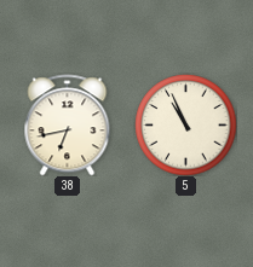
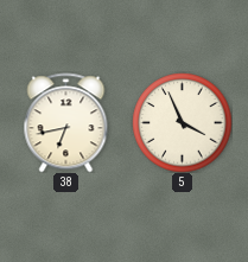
5: 10:56 -> 3:56
